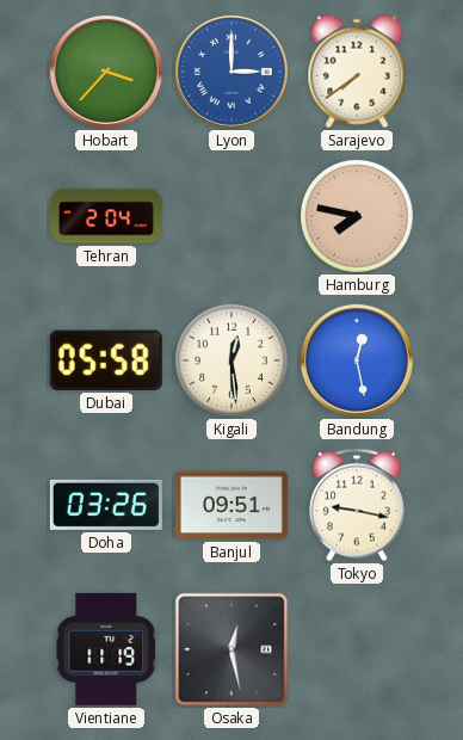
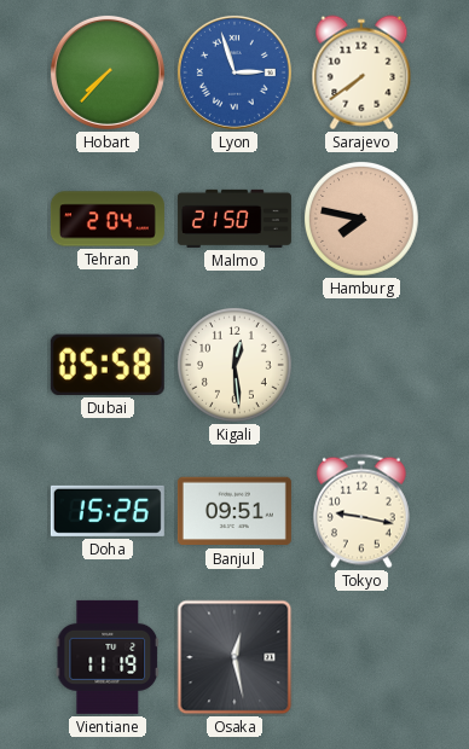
Hobart: 3:37 -> 7:37
Lyon: 3:00 -> 2:57
Malmo: none -> 21:50
Bandung: 12:28 -> none
Doha: 03:26 -> 15:26
